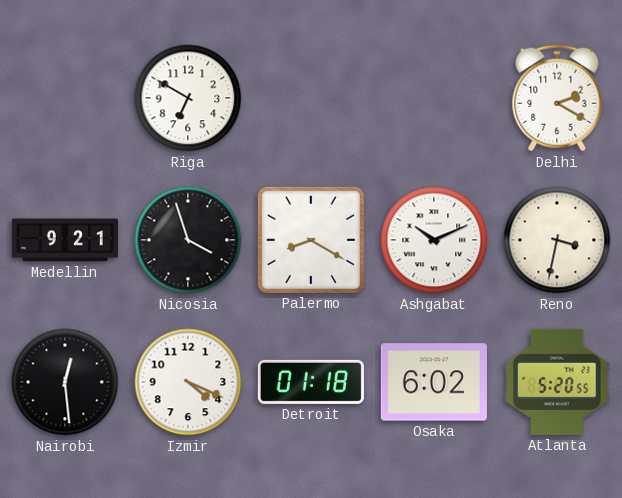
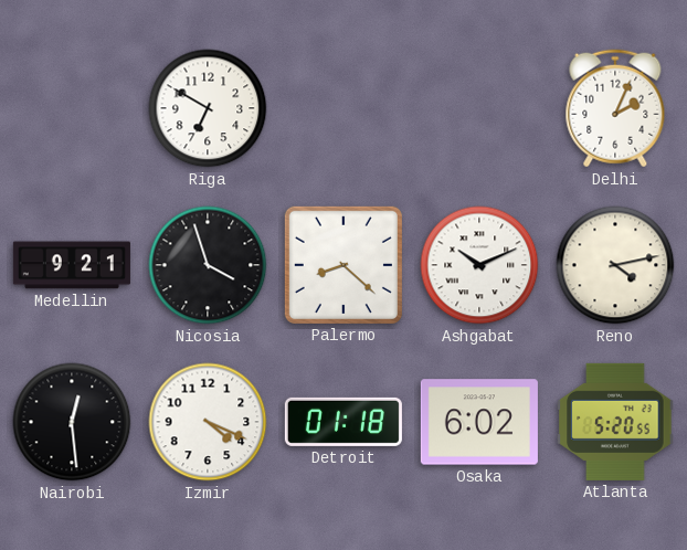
Delhi: 2:20 -> 2:04
Palermo: 8:20 -> 8:22
Reno: 3:32 -> 4:13
